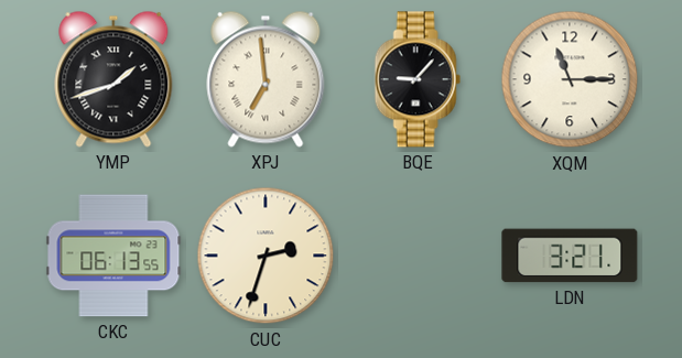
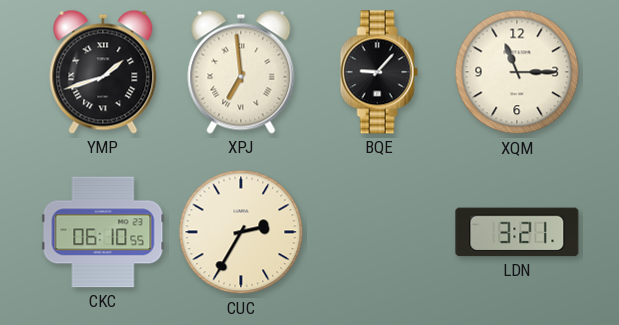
CKC: 06:13 -> 06:10
CUC: 2:33 -> 2:35
